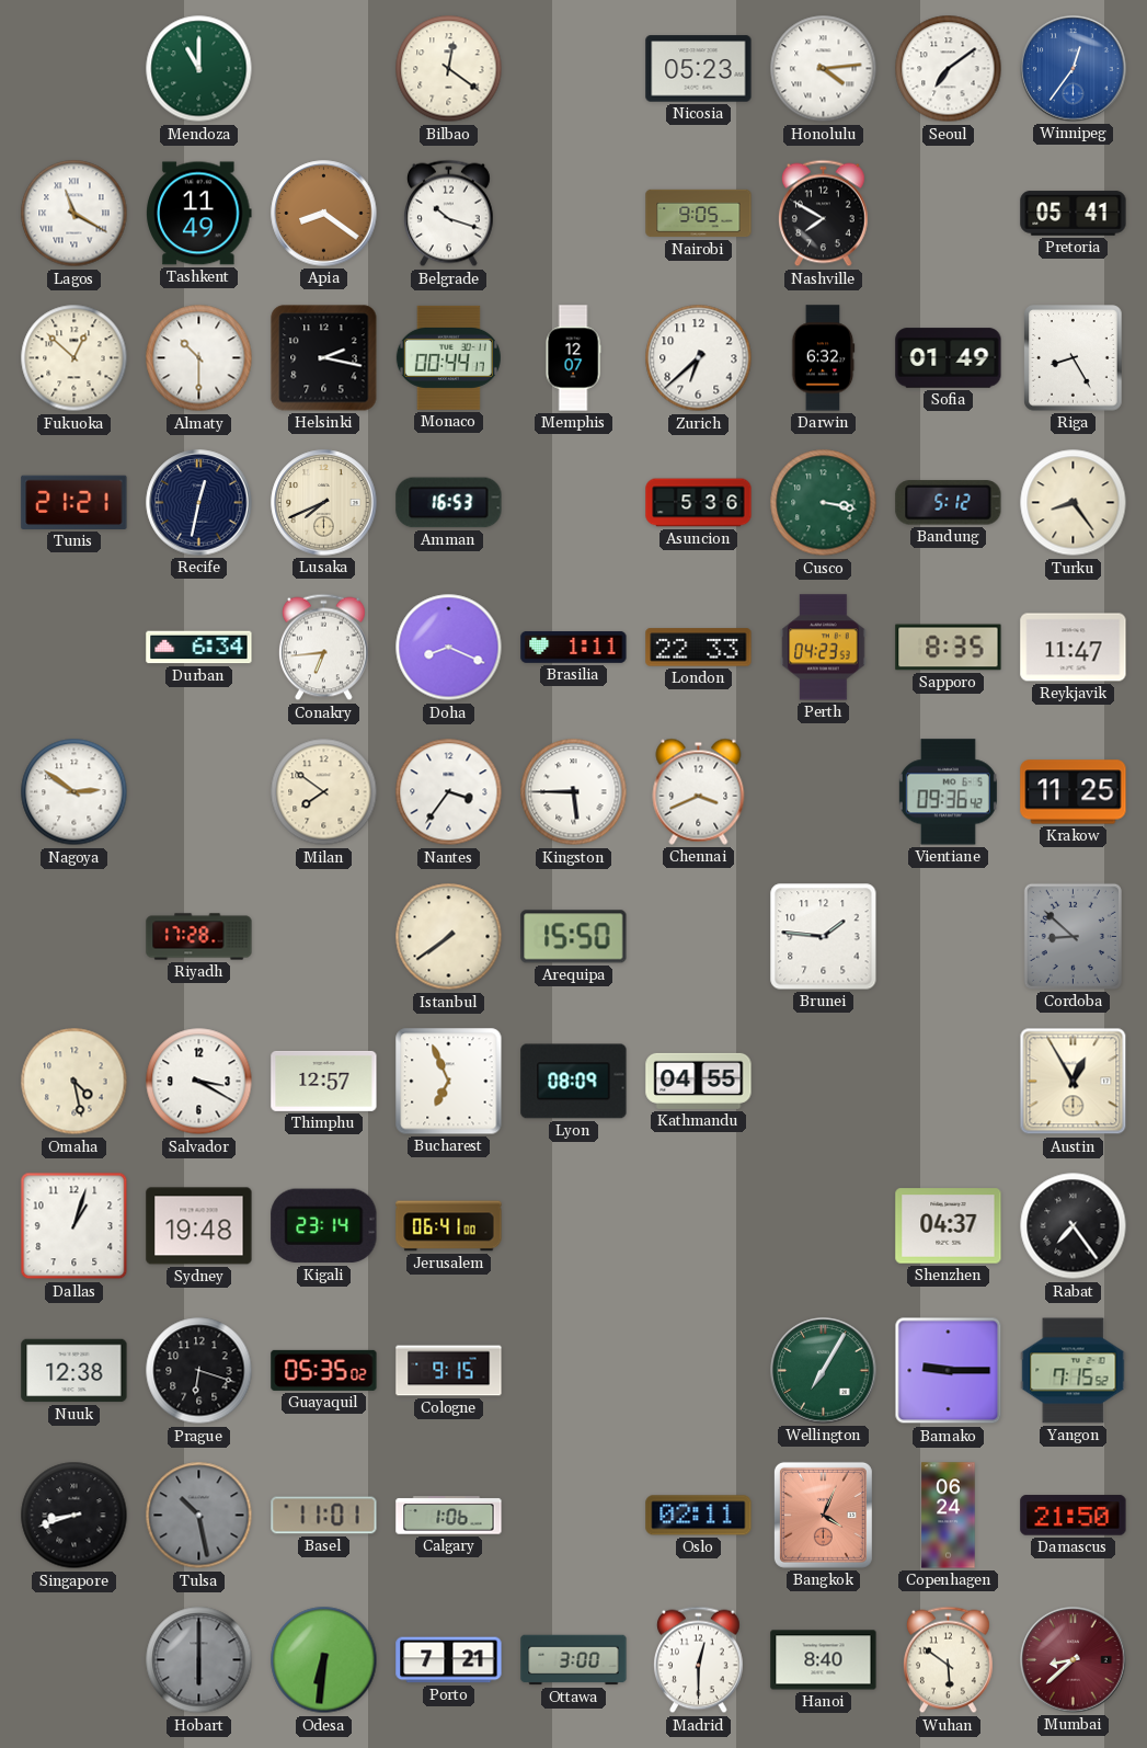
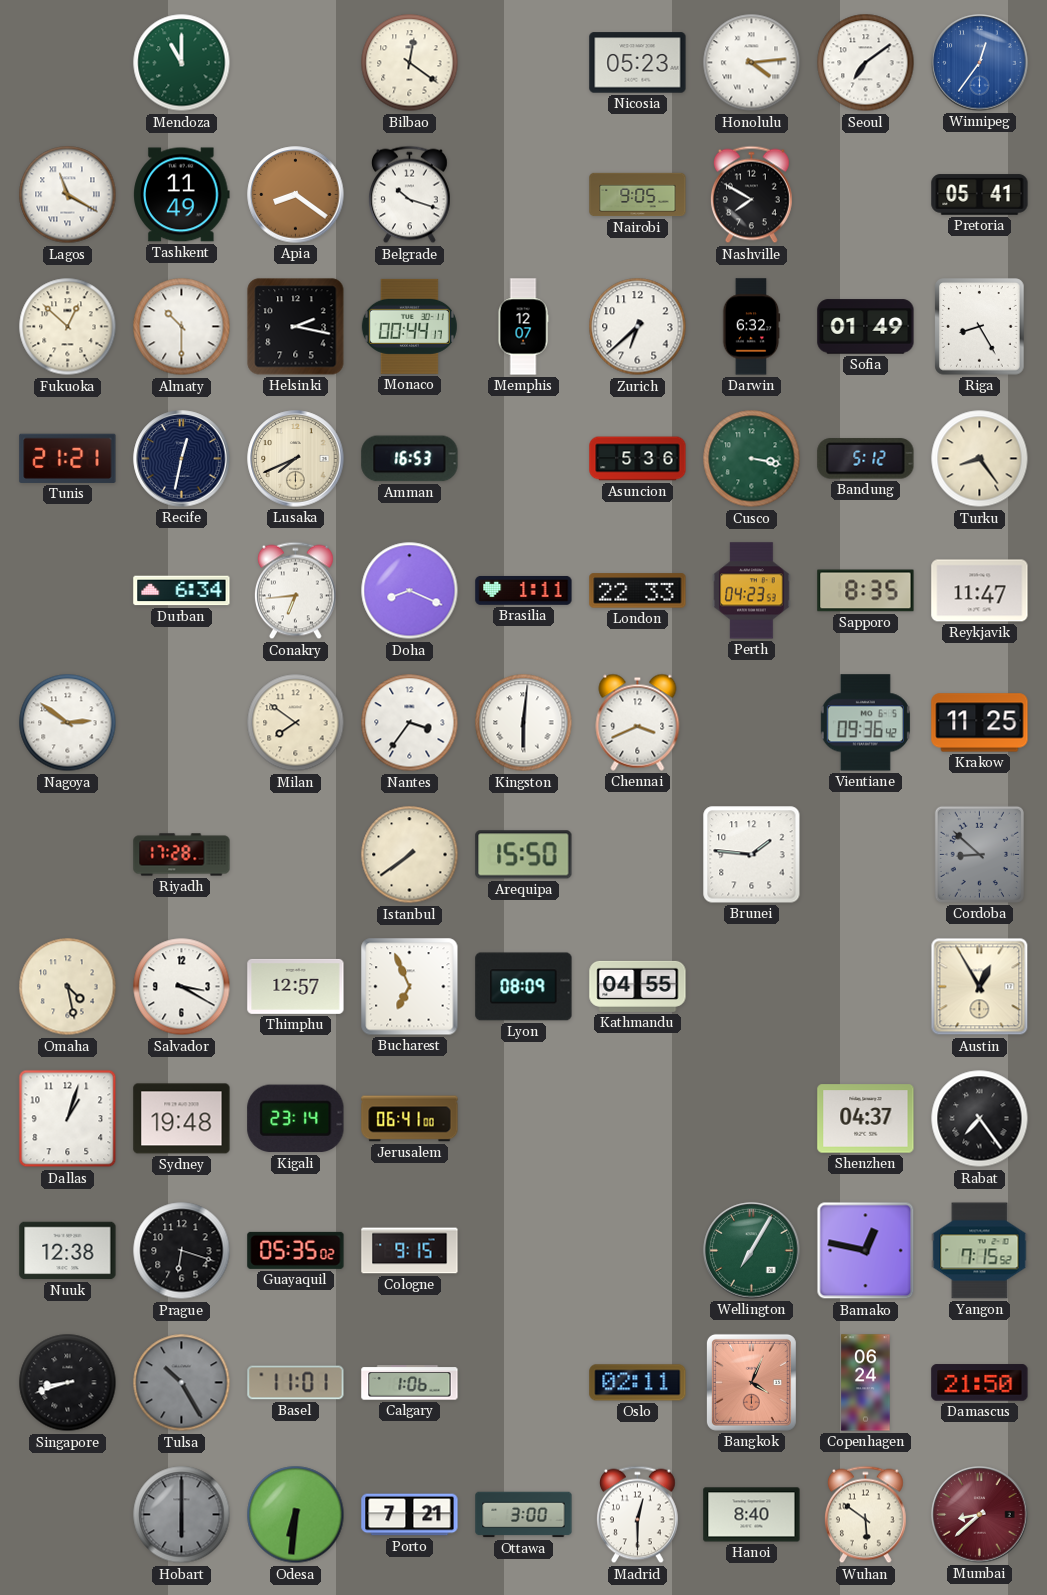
Kingston: 5:45 -> 6:01
Bamako: 9:15 -> 12:47
Tulsa: 10:28 -> 10:25
